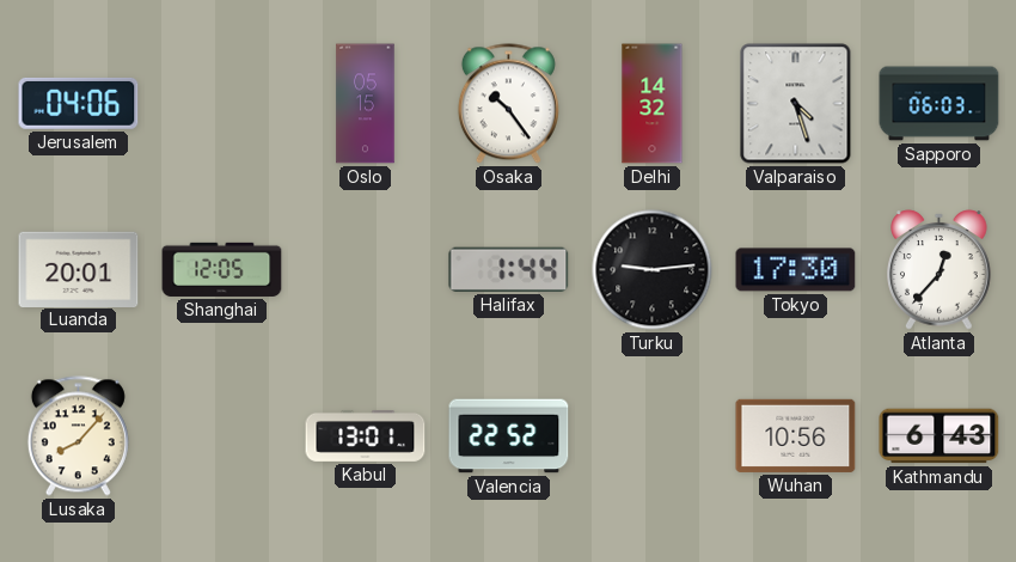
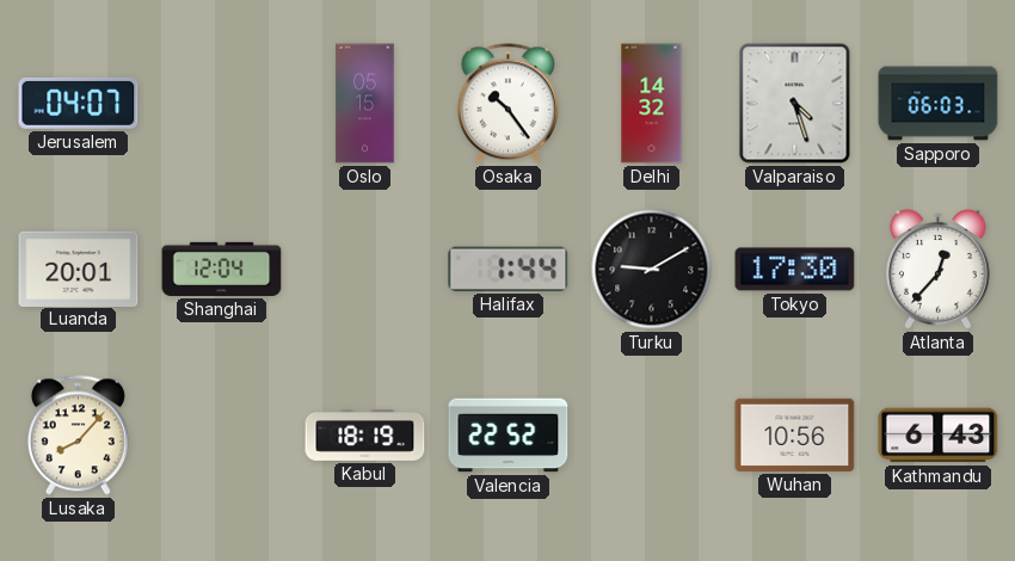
Jerusalem: 04:06 -> 04:07
Shanghai: 12:05 -> 12:04
Turku: 9:14 -> 9:10
Kabul: 13:01 -> 18:19
